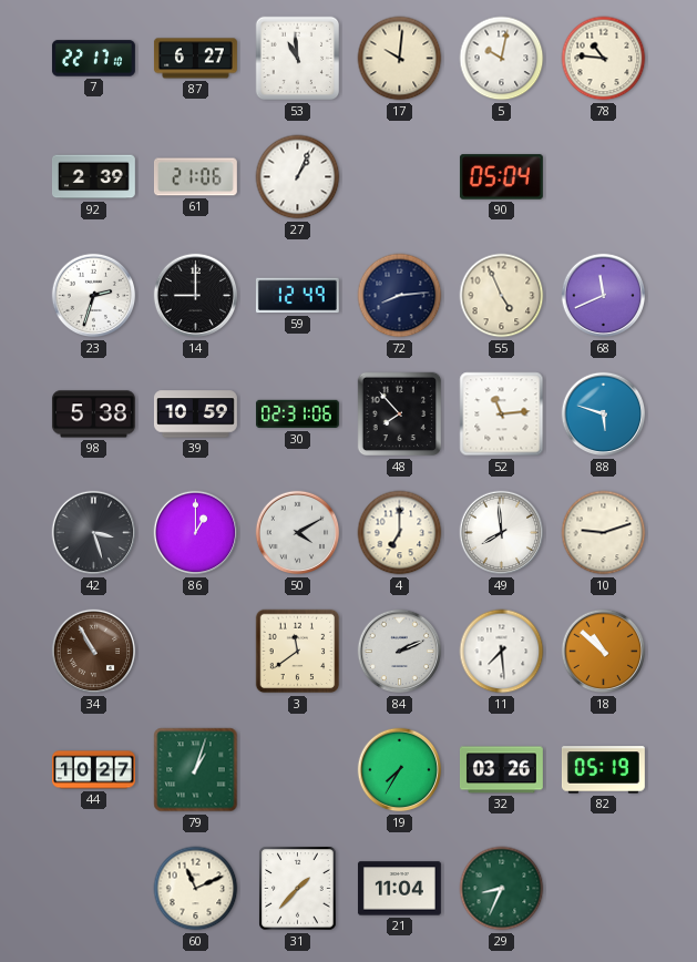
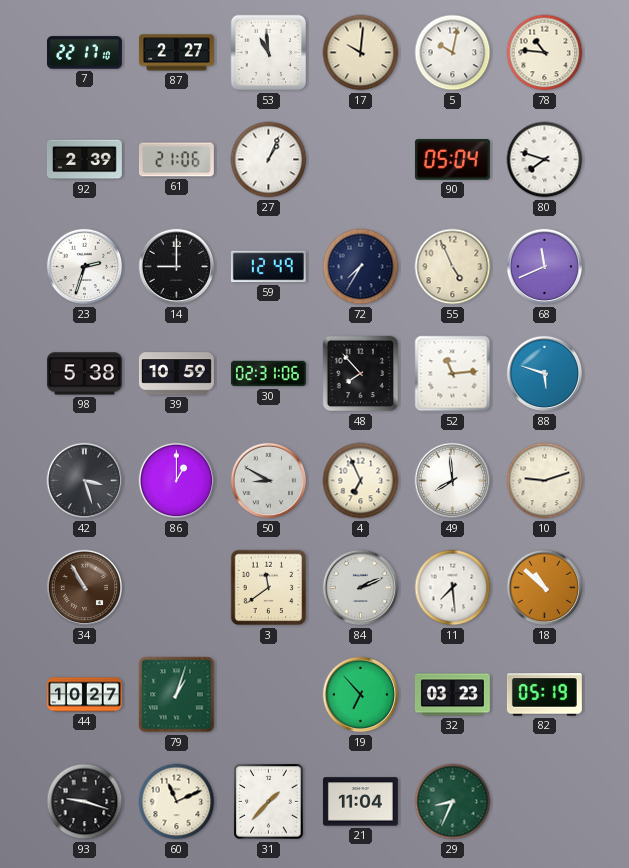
87: 6:27 -> 2:27
80: none -> 7:48
72: 8:14 -> 7:35
50: 4:10 -> 8:50
4: 7:00 -> 6:56
19: 7:35 -> 6:53
32: 03:26 -> 03:23
93: none -> 9:18
